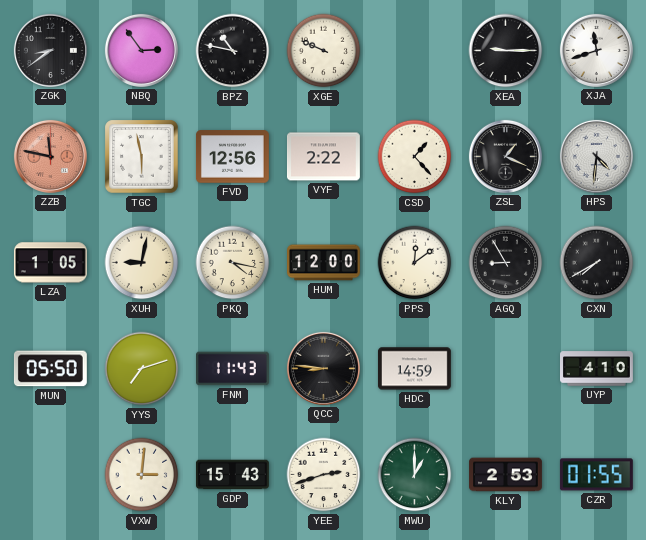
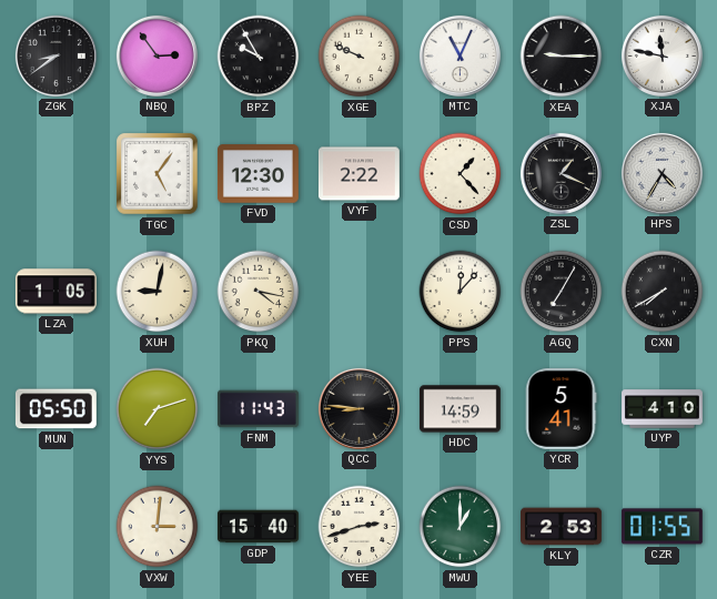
BPZ: 10:47 -> 9:55
MTC: none -> 11:04
XJA: 11:42 -> 11:47
ZZB: 11:47 -> none
TGC: 5:58 -> 5:06
FVD: 12:56 -> 12:30
HPS: 4:31 -> 4:35
HUM: 12:00 -> none
PPS: 12:09 -> 12:07
AGQ: 8:55 -> 7:05
YCR: none -> 5:41
GDP: 15:43 -> 15:40
